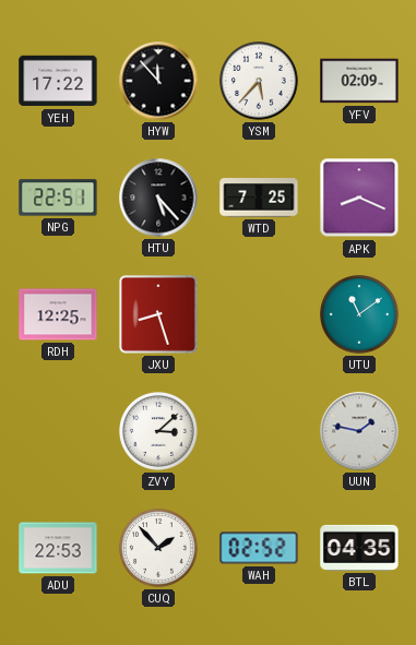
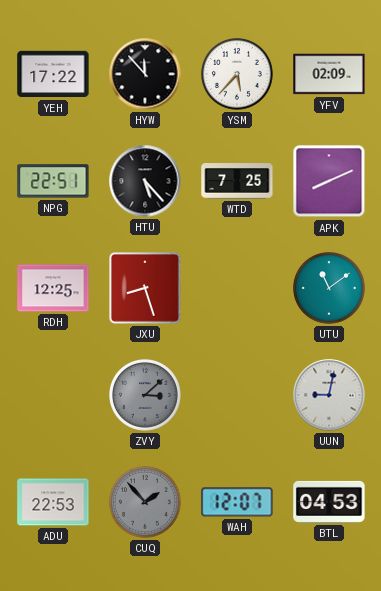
APK: 8:19 -> 8:11
ZVY dial: white -> grey
UUN: 1:47 -> 9:02
CUQ dial: white -> grey
WAH: 02:52 -> 12:07
BTL: 04:35 -> 04:53
